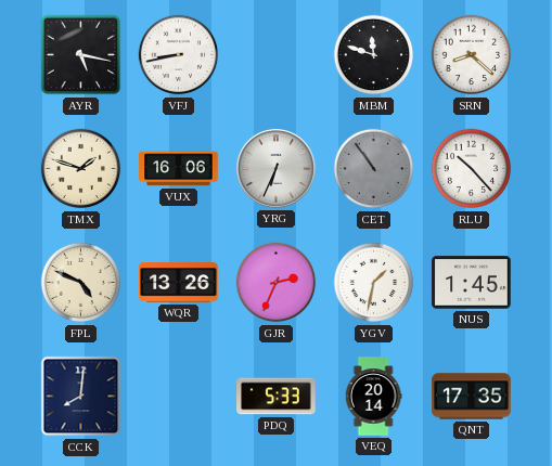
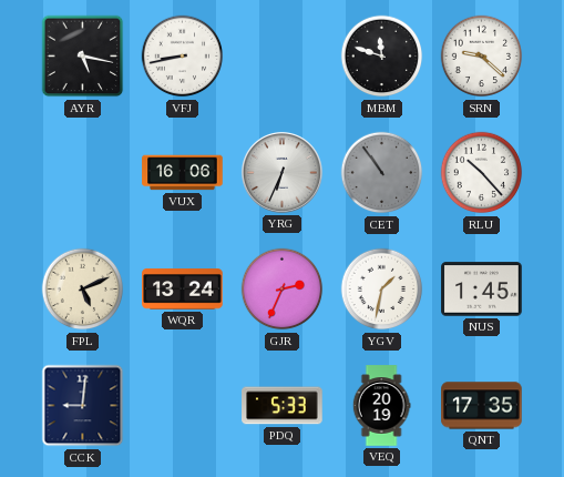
SRN: 8:22 -> 9:22
TMX: 1:48 -> none
FPL: 4:49 -> 5:11
WQR: 13:26 -> 13:24
CCK: 8:01 -> 9:01
VEQ: 20:14 -> 20:19
